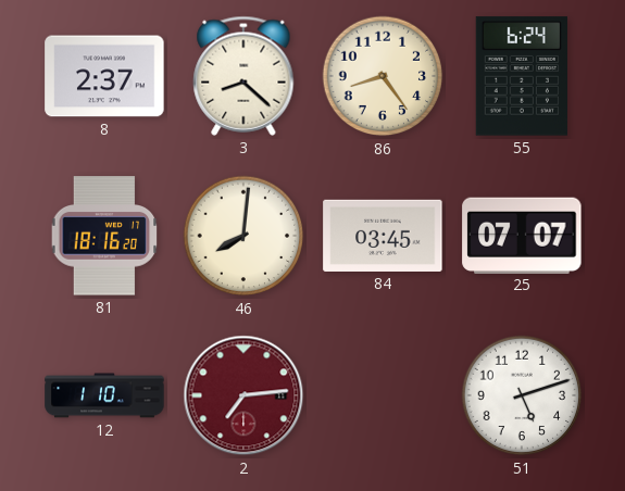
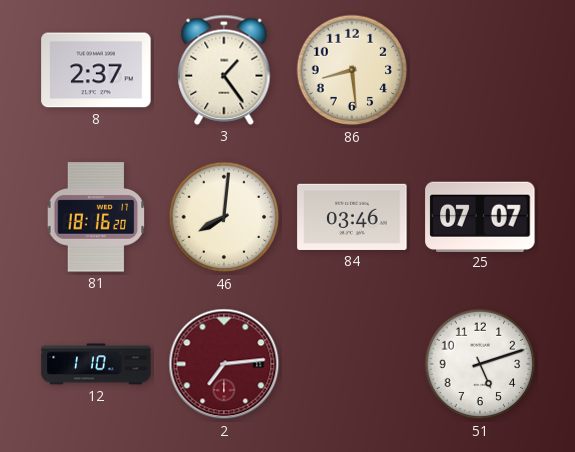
3: 8:22 -> 1:24
86: 8:24 -> 8:29
55: 6:24 -> none
84: 03:45 -> 03:46
